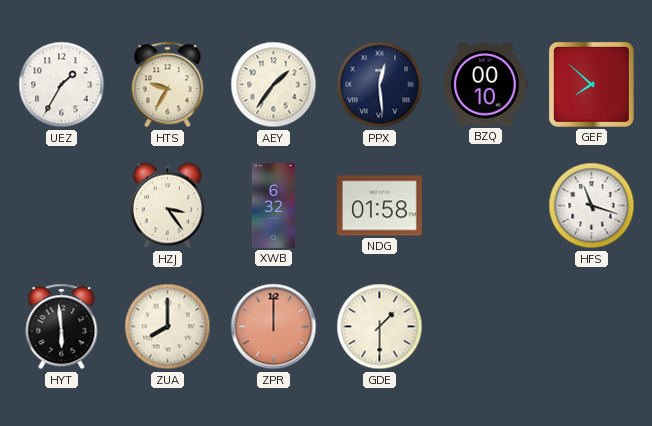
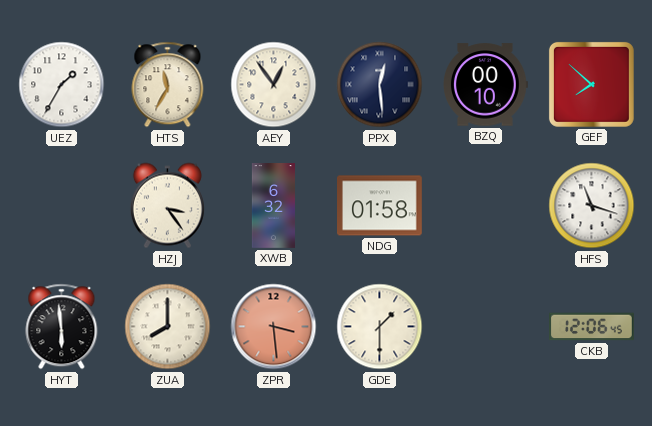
HTS: 9:35 -> 11:35
AEY: 1:36 -> 12:54
ZPR: 12:00 -> 3:29
CKB: none -> 12:06
